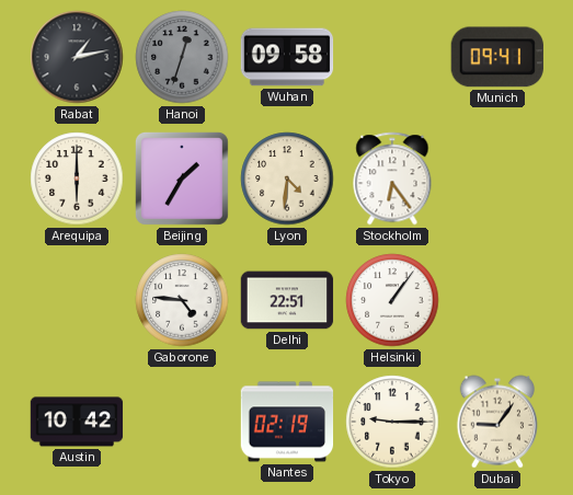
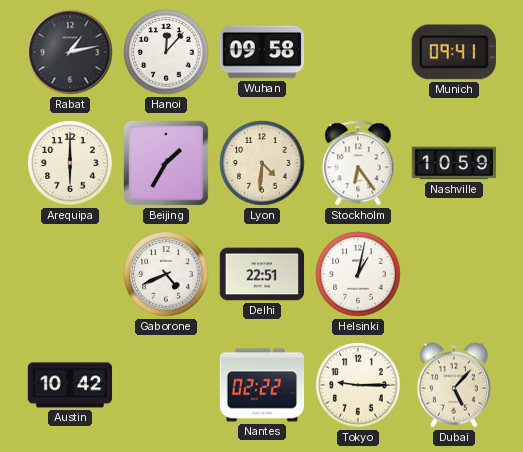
Hanoi: 12:33 -> 12:07
Hanoi dial: grey -> white
Nashville: none -> 10:59
Gaborone: 4:46 -> 4:41
Helsinki: 1:06 -> 1:02
Nantes: 02:19 -> 02:22
Dubai: 9:06 -> 5:07
